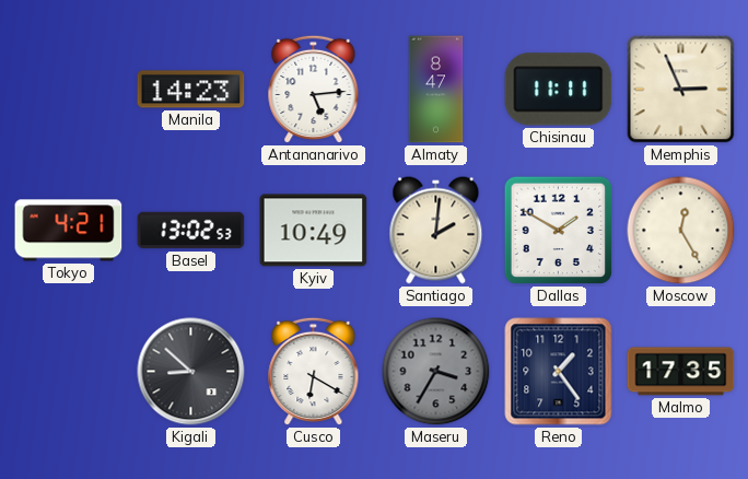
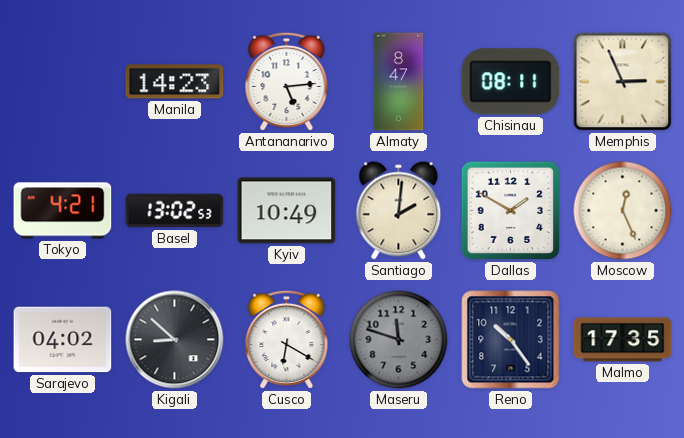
Chisinau: 11:11 -> 08:11
Moscow: 12:25 -> 12:26
Sarajevo: none -> 04:02
Maseru: 3:35 -> 11:48
Reno: 1:24 -> 10:24
